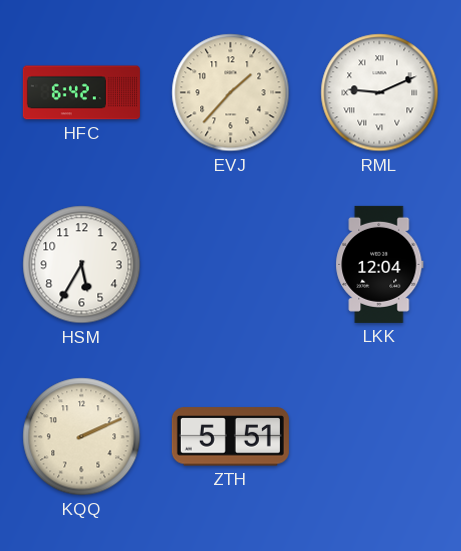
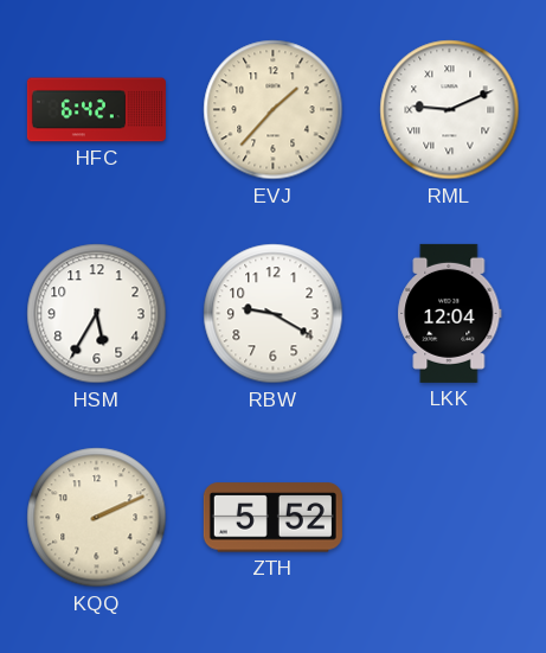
RBW: none -> 9:20
ZTH: 5:51 -> 5:52
